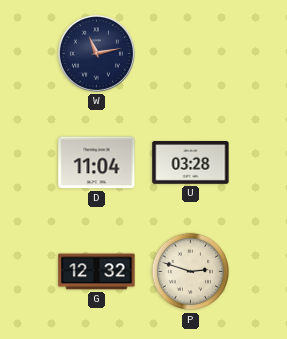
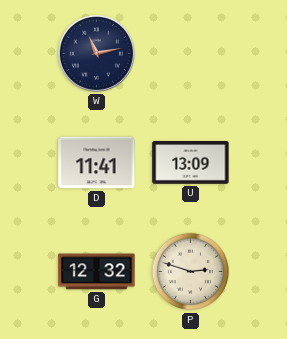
D: 11:04 -> 11:41
U: 03:28 -> 13:09
